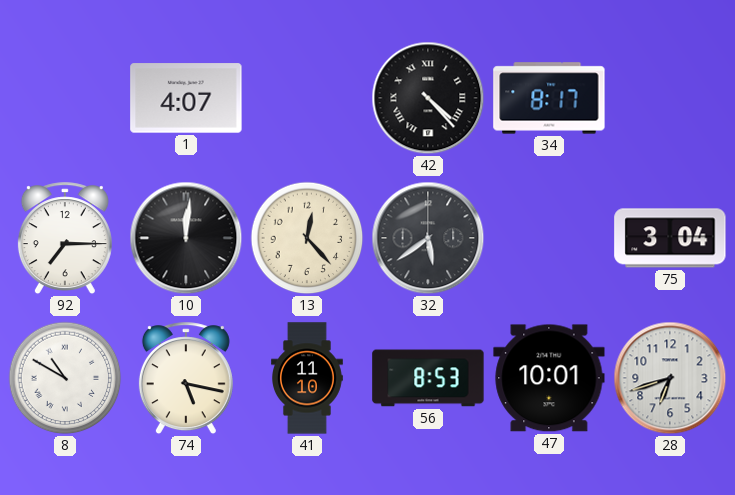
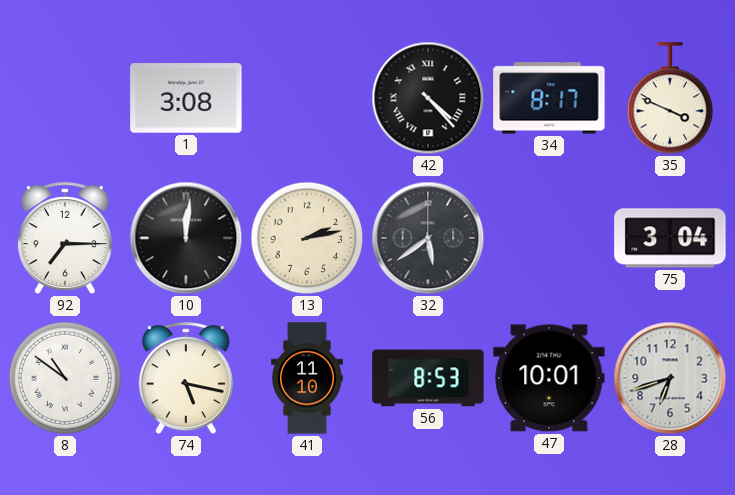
1: 4:07 -> 3:08
35: none -> 3:49
13: 12:23 -> 2:13
8: 10:50 -> 10:51
